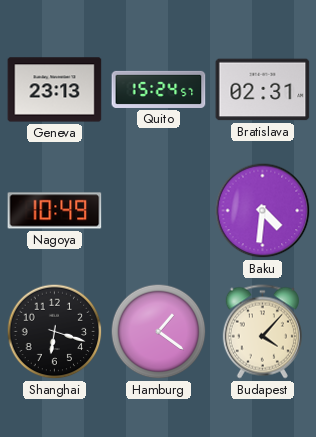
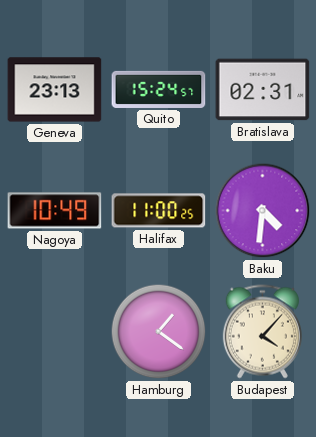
Halifax: none -> 11:00
Shanghai: 6:18 -> none
